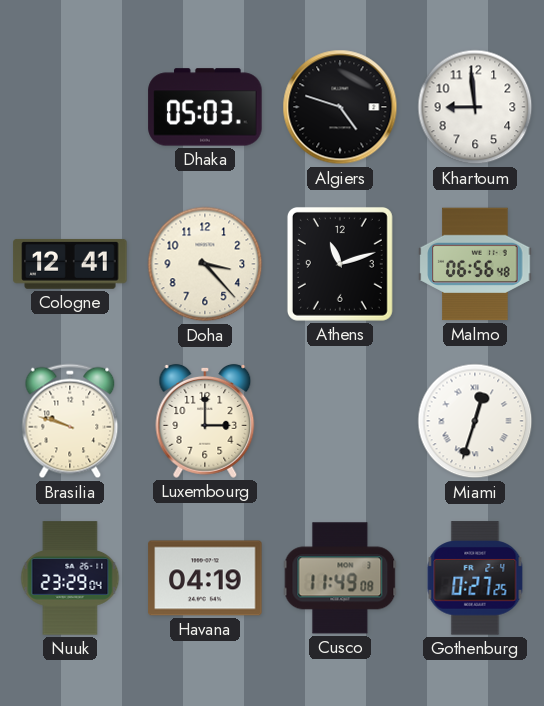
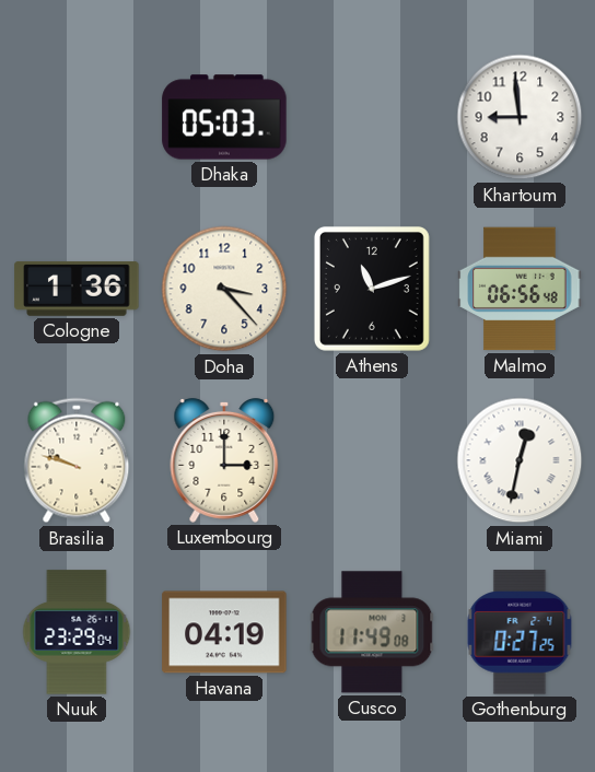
Algiers: 4:48 -> none
Cologne: 12:41 -> 1:36
Miami: 12:33 -> 12:32
